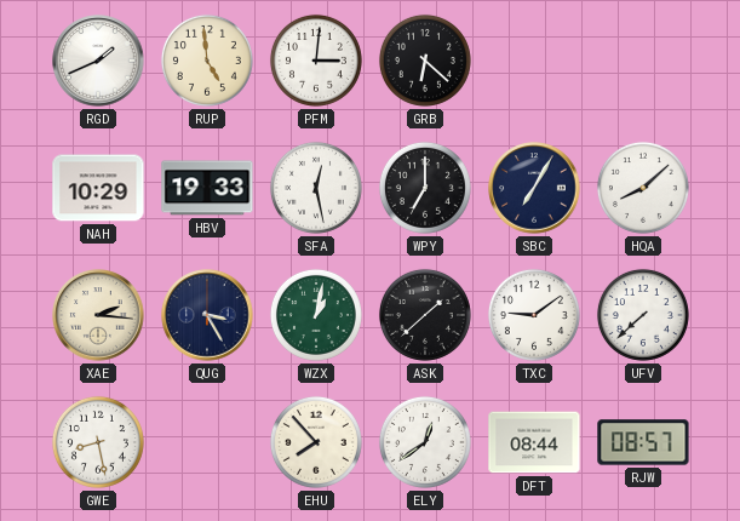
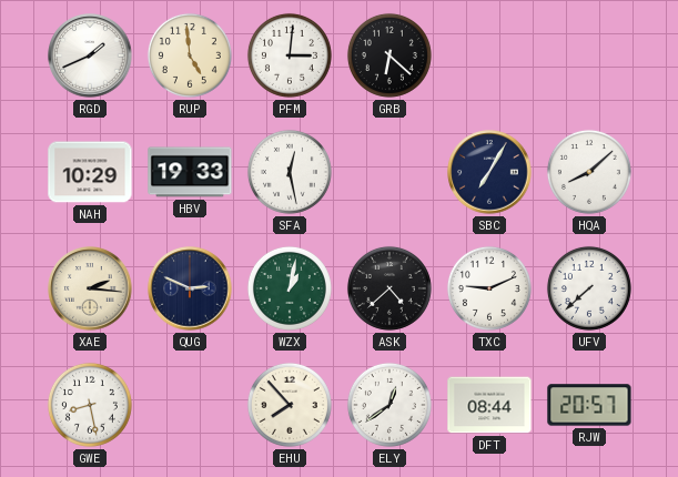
WPY: 7:00 -> none
QUG: 3:25 -> 2:49
ASK: 1:38 -> 4:38
TXC: 9:09 -> 9:11
RJW: 08:57 -> 20:57
